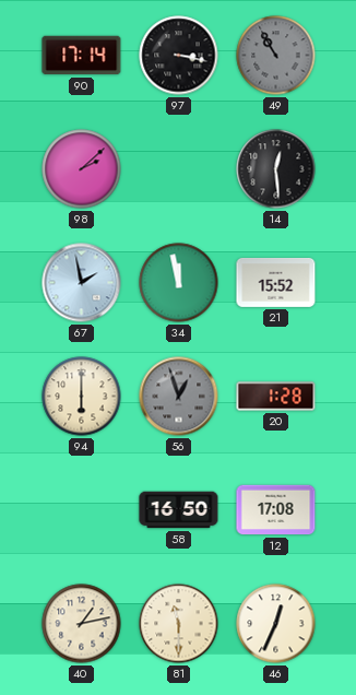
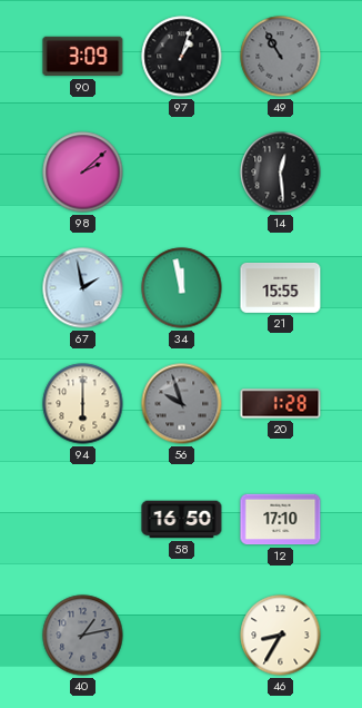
90: 17:14 -> 3:09
97: 3:17 -> 1:03
21: 15:52 -> 15:55
56: 12:57 -> 9:57
12: 17:08 -> 17:10
40 dial: cream -> grey
81: 11:30 -> none
46: 12:34 -> 8:35
